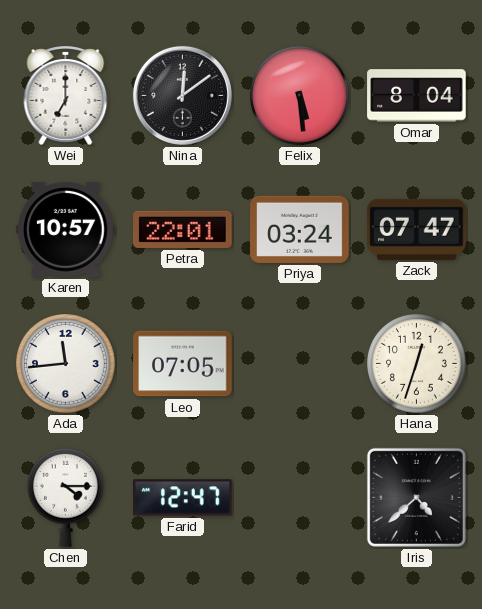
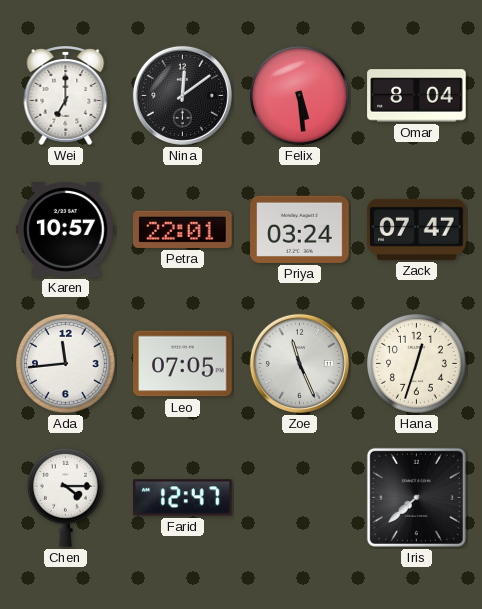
Zoe: none -> 11:26
Iris: 4:38 -> 7:38
